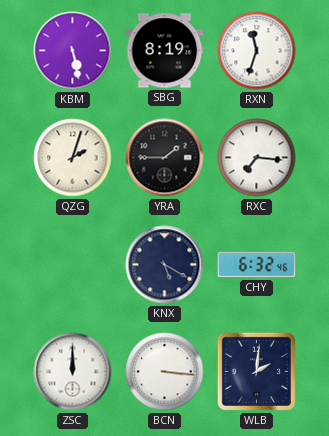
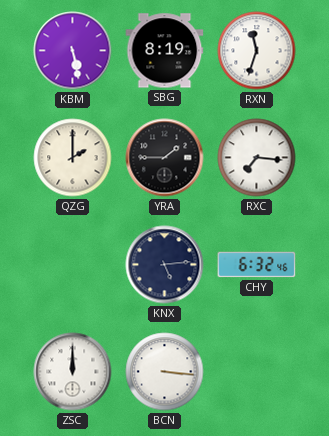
QZG: 2:03 -> 2:00
KNX: 5:20 -> 5:14
WLB: 2:01 -> none
